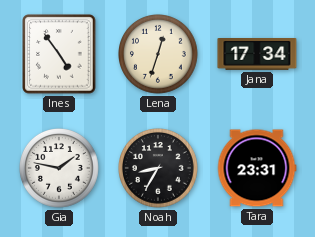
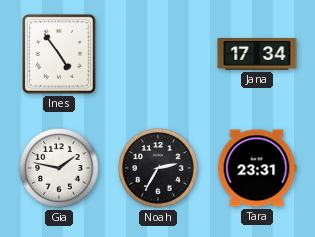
Lena: 12:33 -> none
Noah: 8:35 -> 2:35
